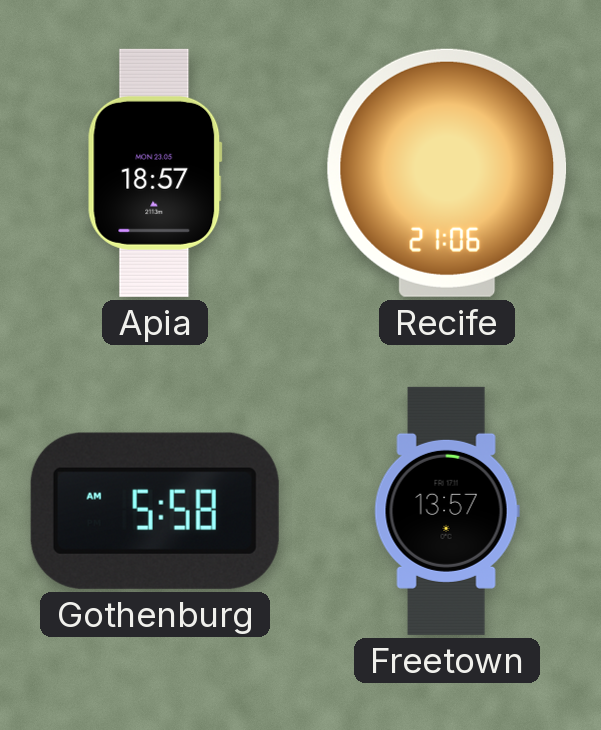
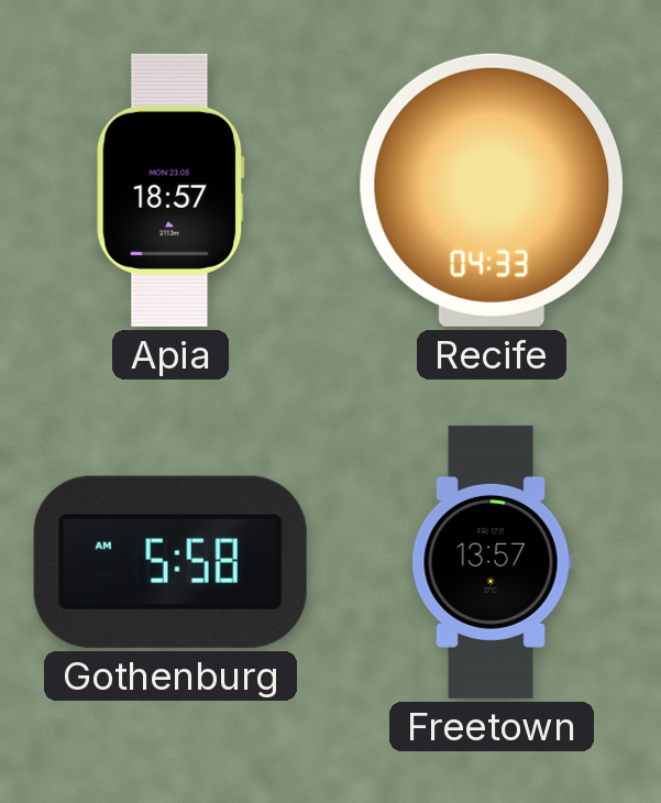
Recife: 21:06 -> 04:33
